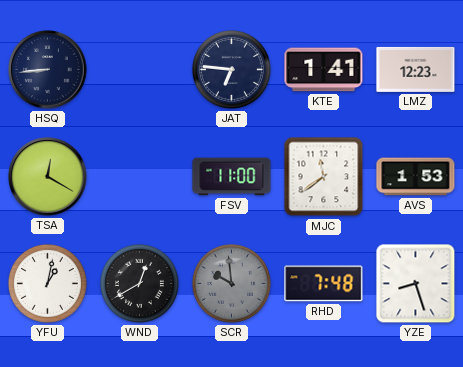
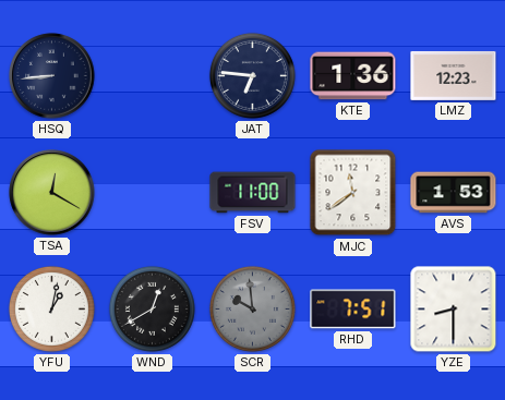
KTE: 1:41 -> 1:36
RHD: 7:48 -> 7:51
YZE: 8:27 -> 8:30
